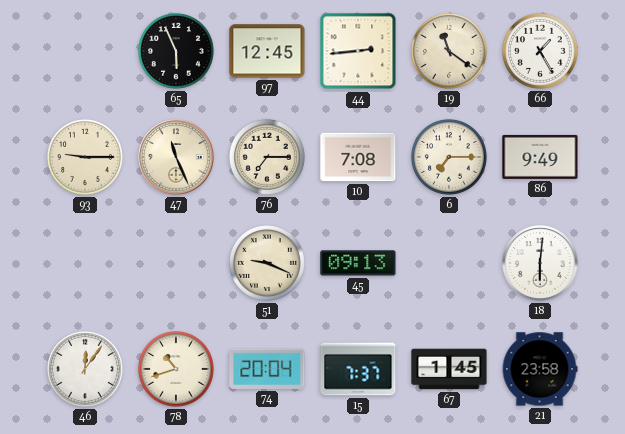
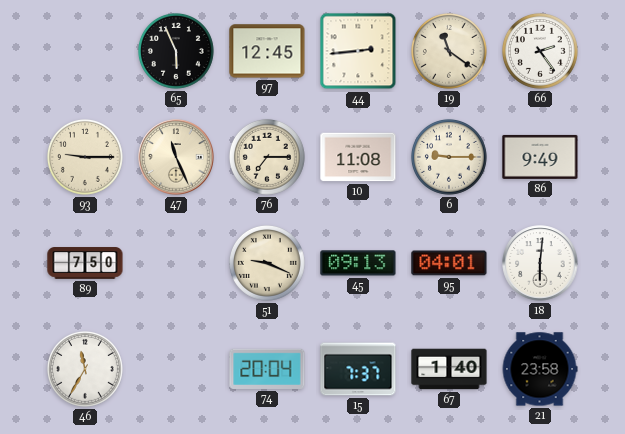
66: 1:25 -> 2:24
10: 7:08 -> 11:08
6: 7:15 -> 9:15
89: none -> 7:50
95: none -> 04:01
46: 12:06 -> 11:35
78: 10:42 -> none
67: 1:45 -> 1:40
